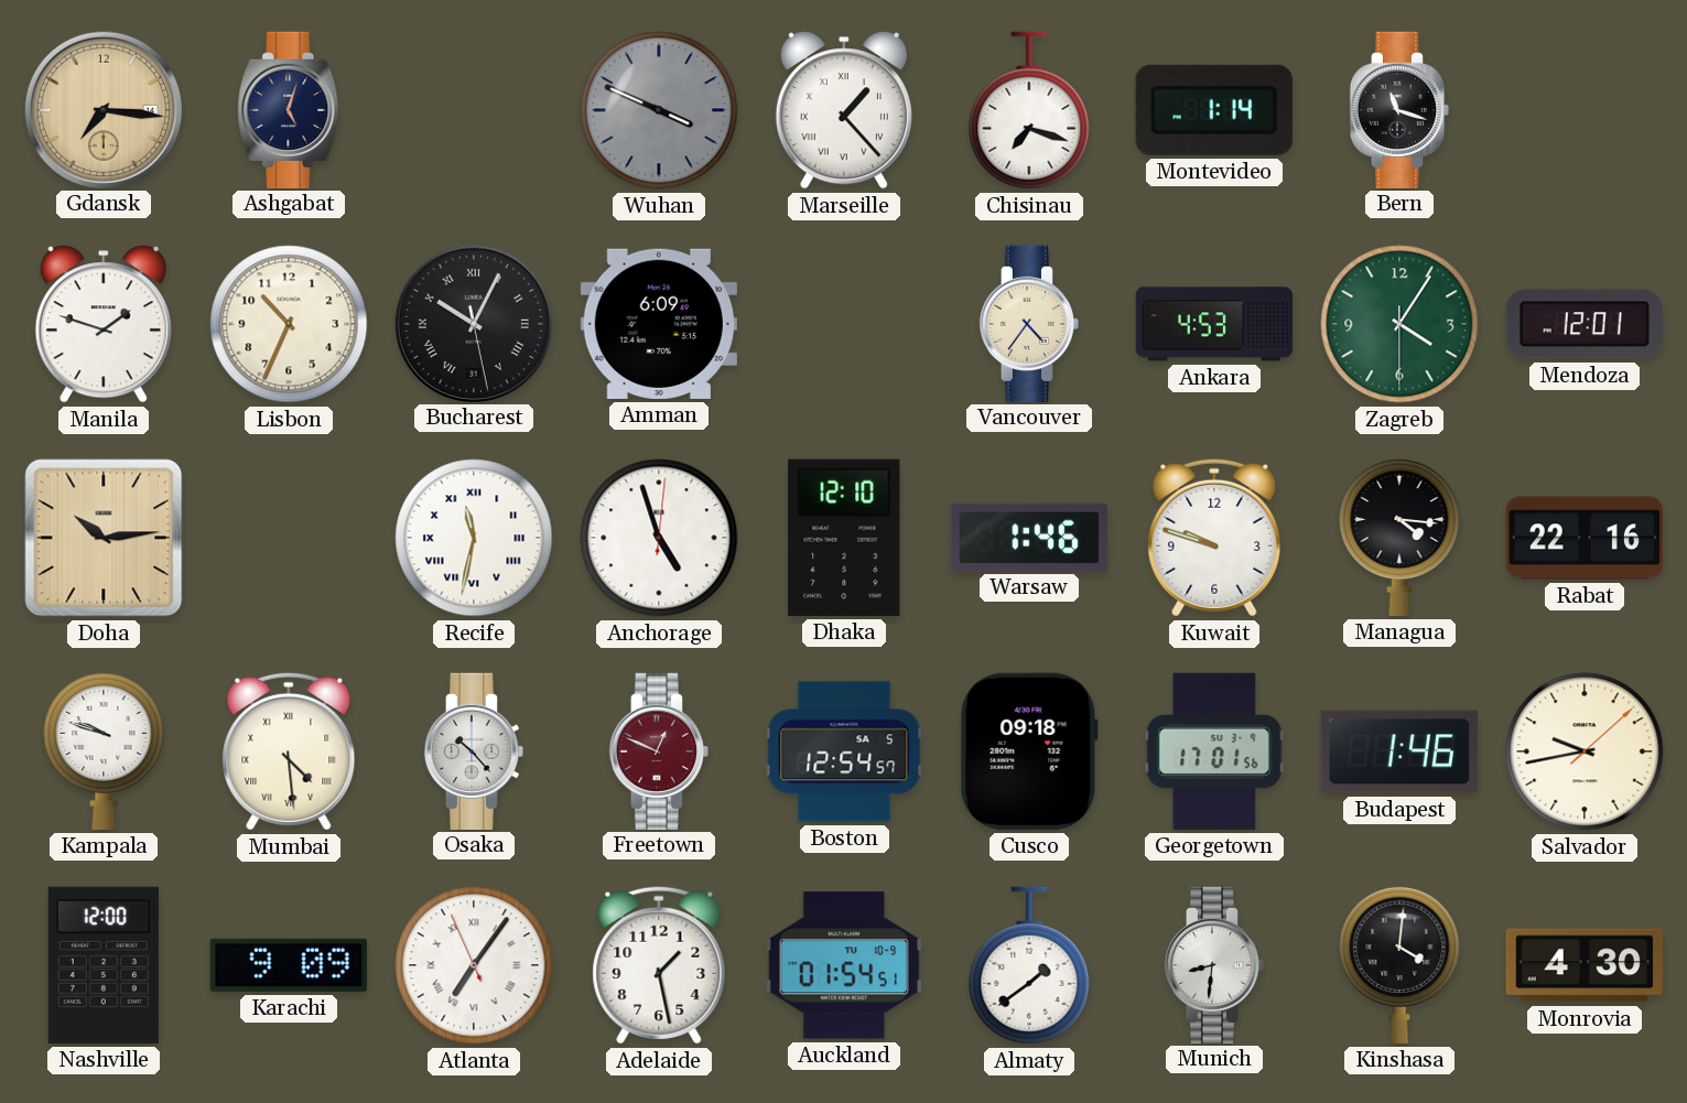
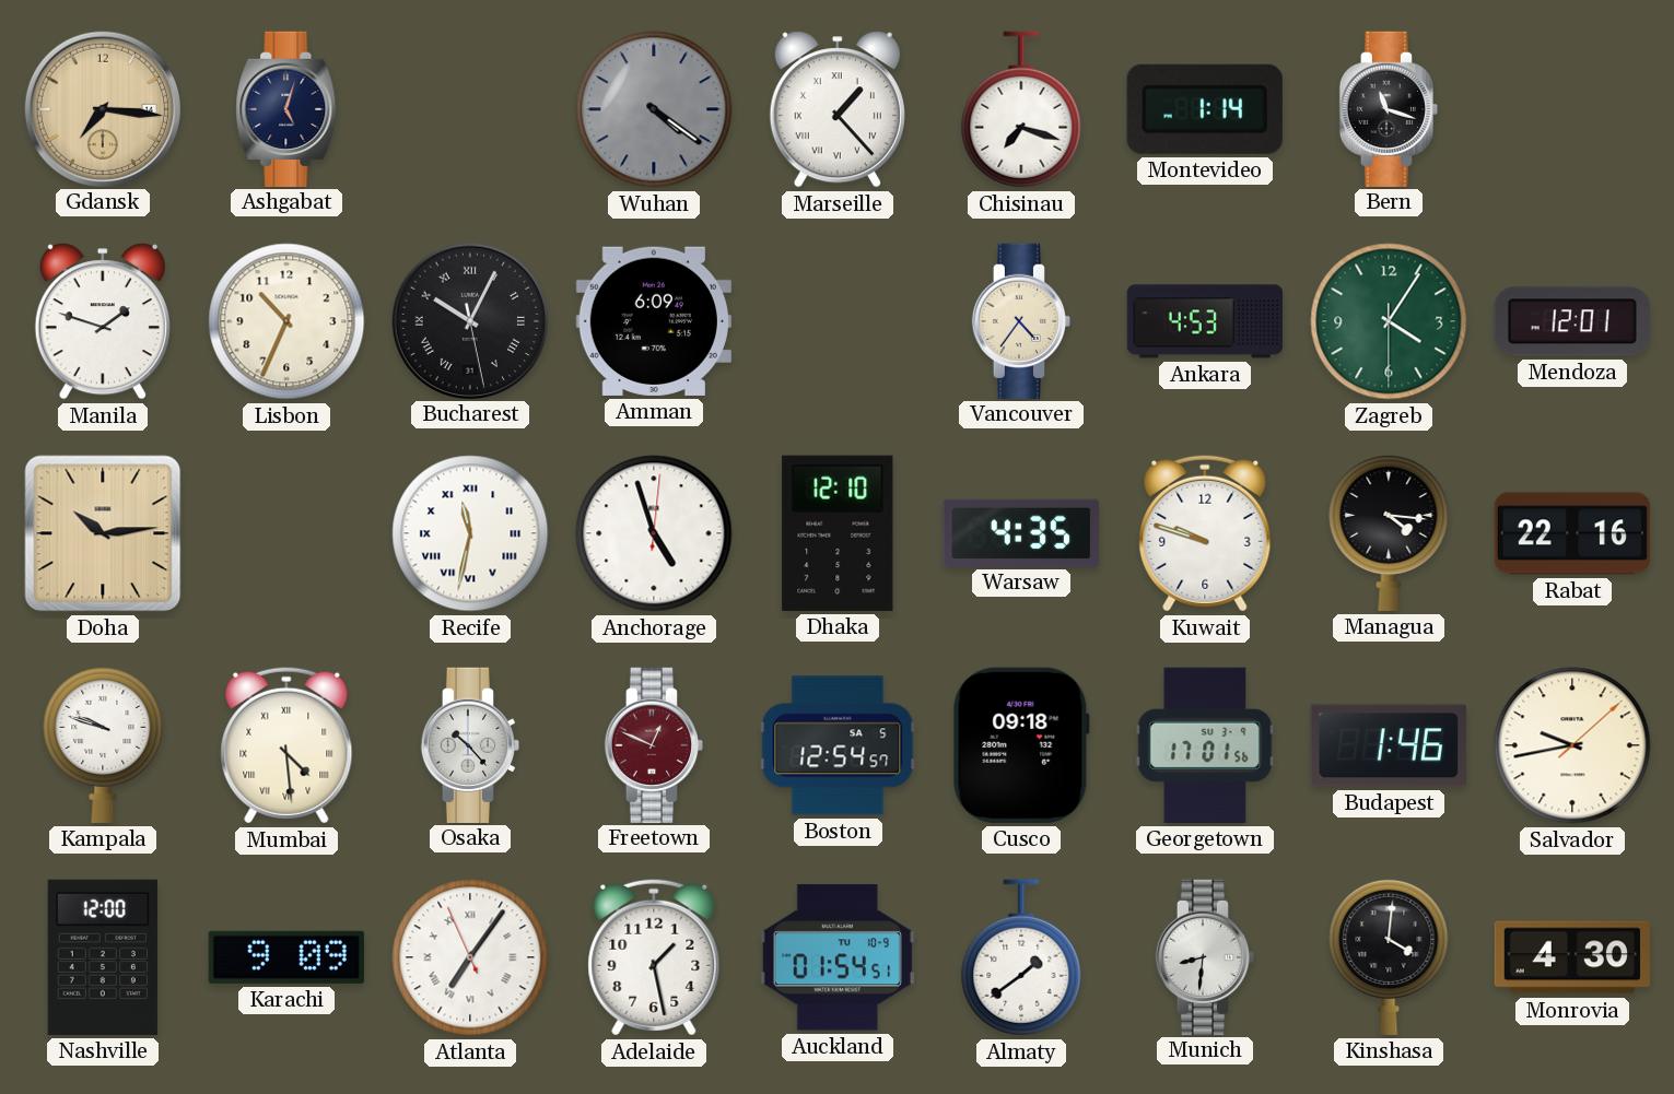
Wuhan: 3:49 -> 4:21
Warsaw: 1:46 -> 4:35
